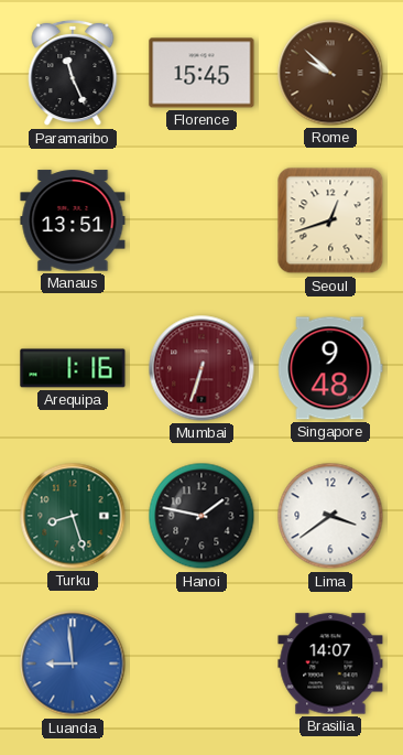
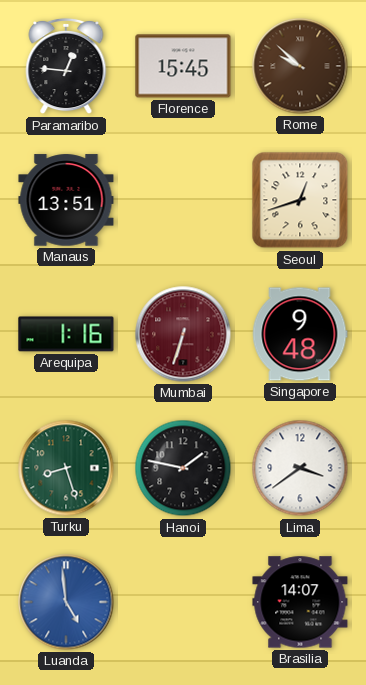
Paramaribo: 11:26 -> 12:46
Luanda: 8:59 -> 4:59
